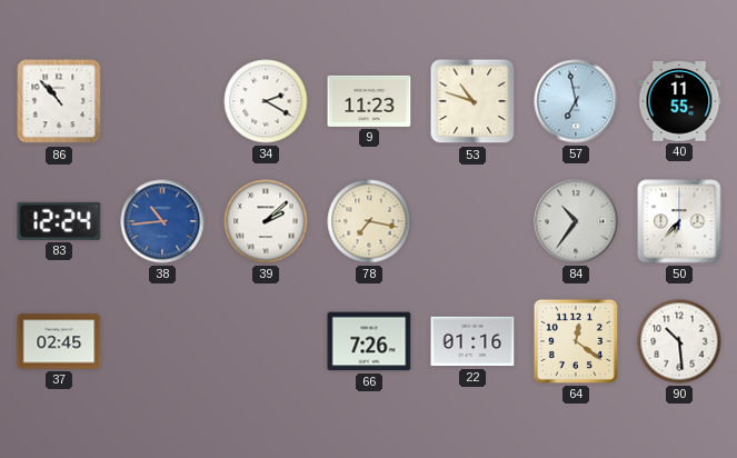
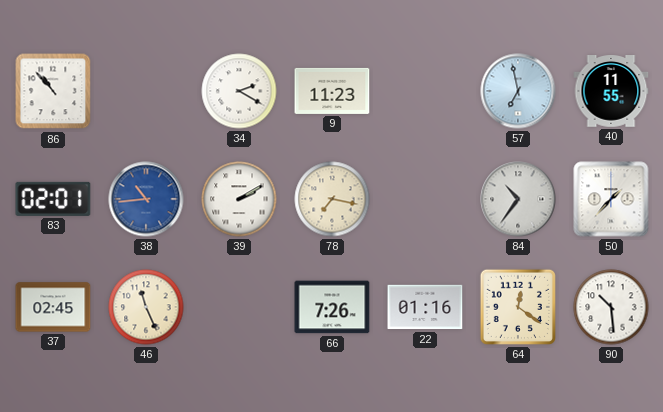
53: 10:48 -> none
83: 12:24 -> 02:01
39: 2:08 -> 2:10
50: 6:37 -> 1:37
46: none -> 11:26
